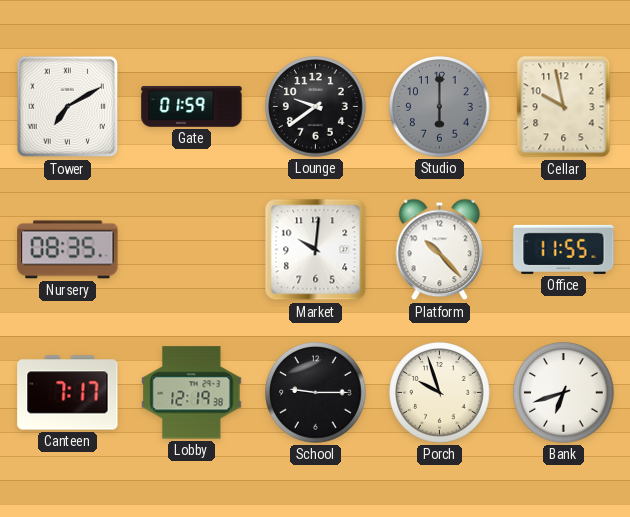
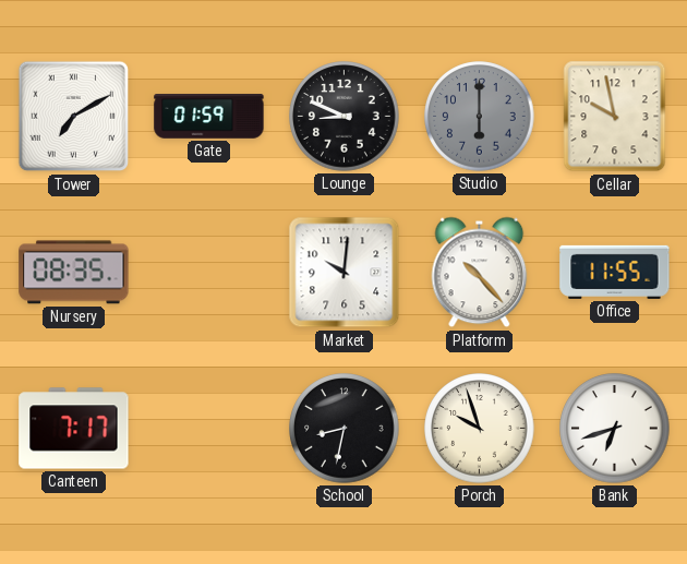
Lounge: 9:39 -> 8:49
Lobby: 12:19 -> none
School: 9:15 -> 8:32
